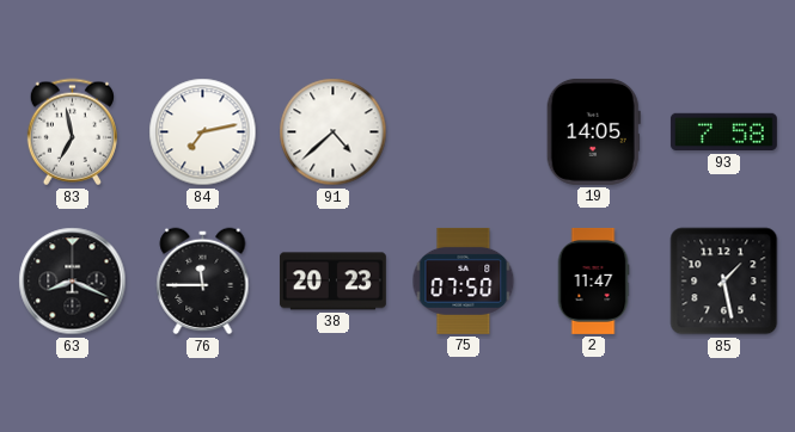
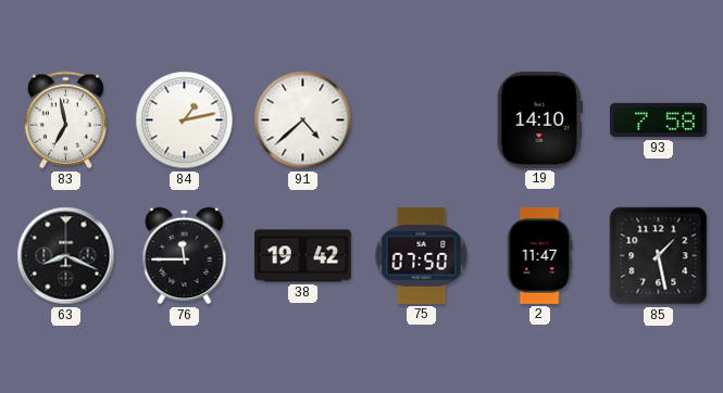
84: 7:13 -> 1:13
19: 14:05 -> 14:10
38: 20:23 -> 19:42
